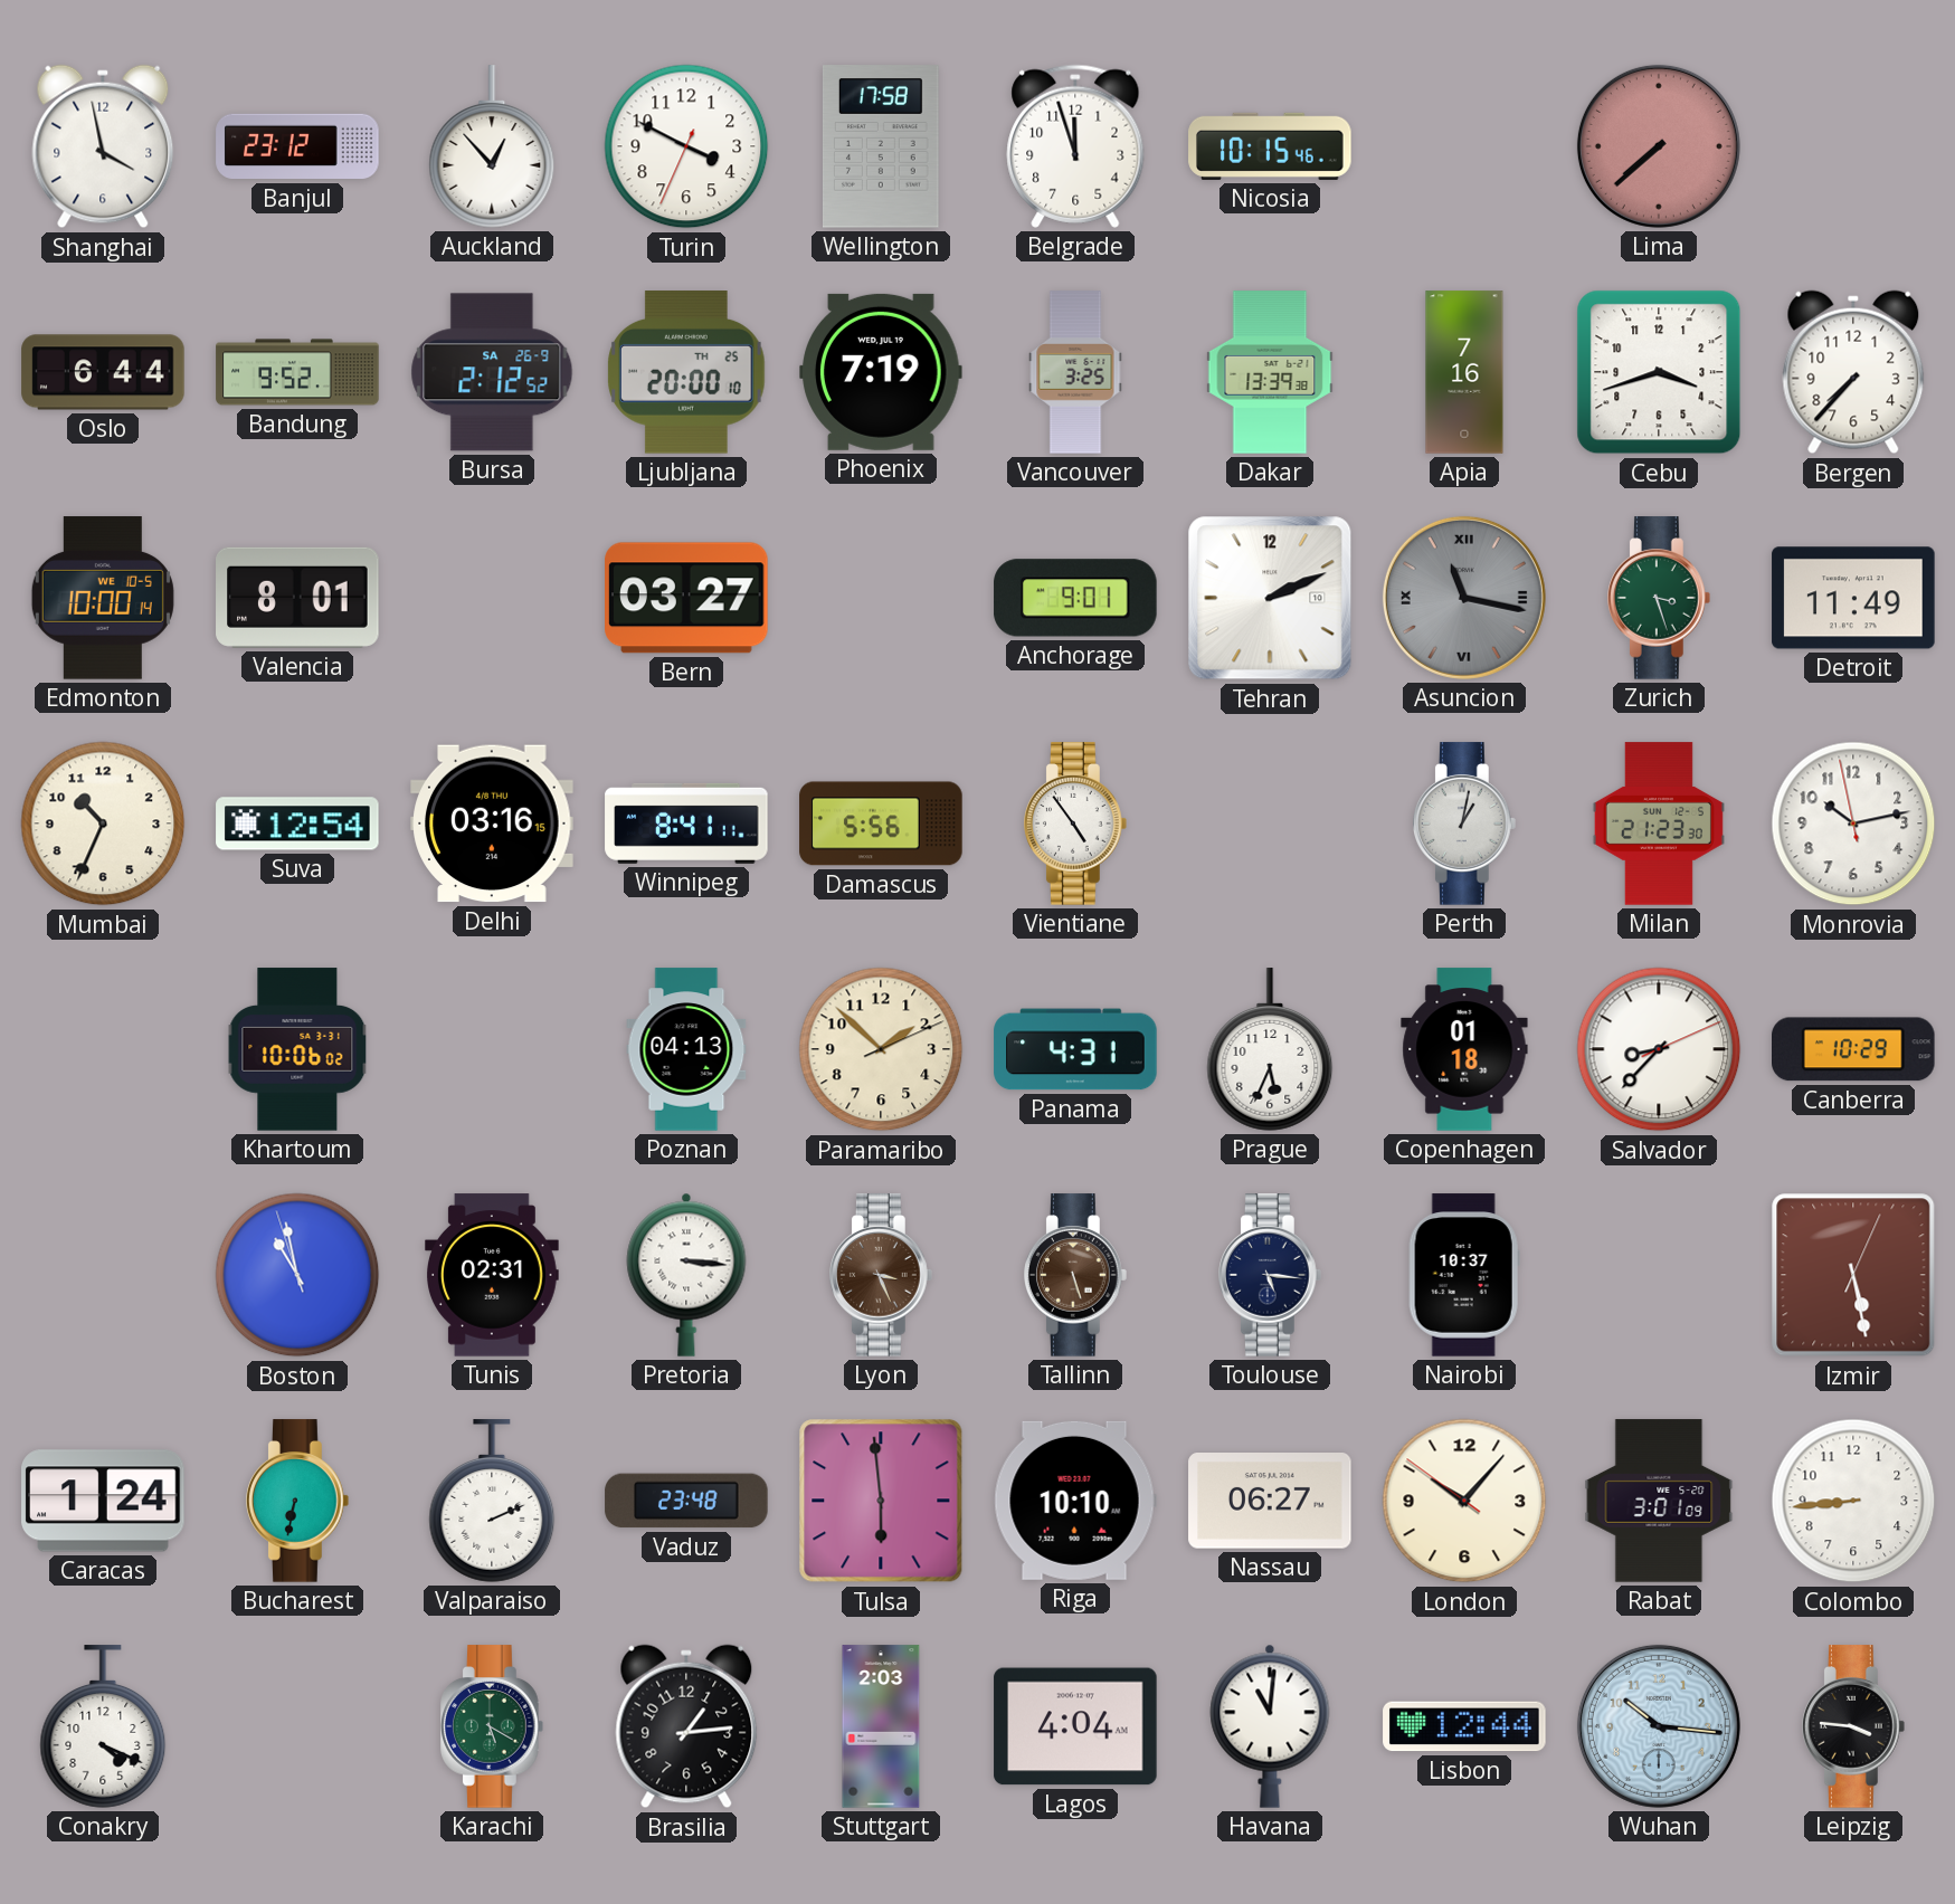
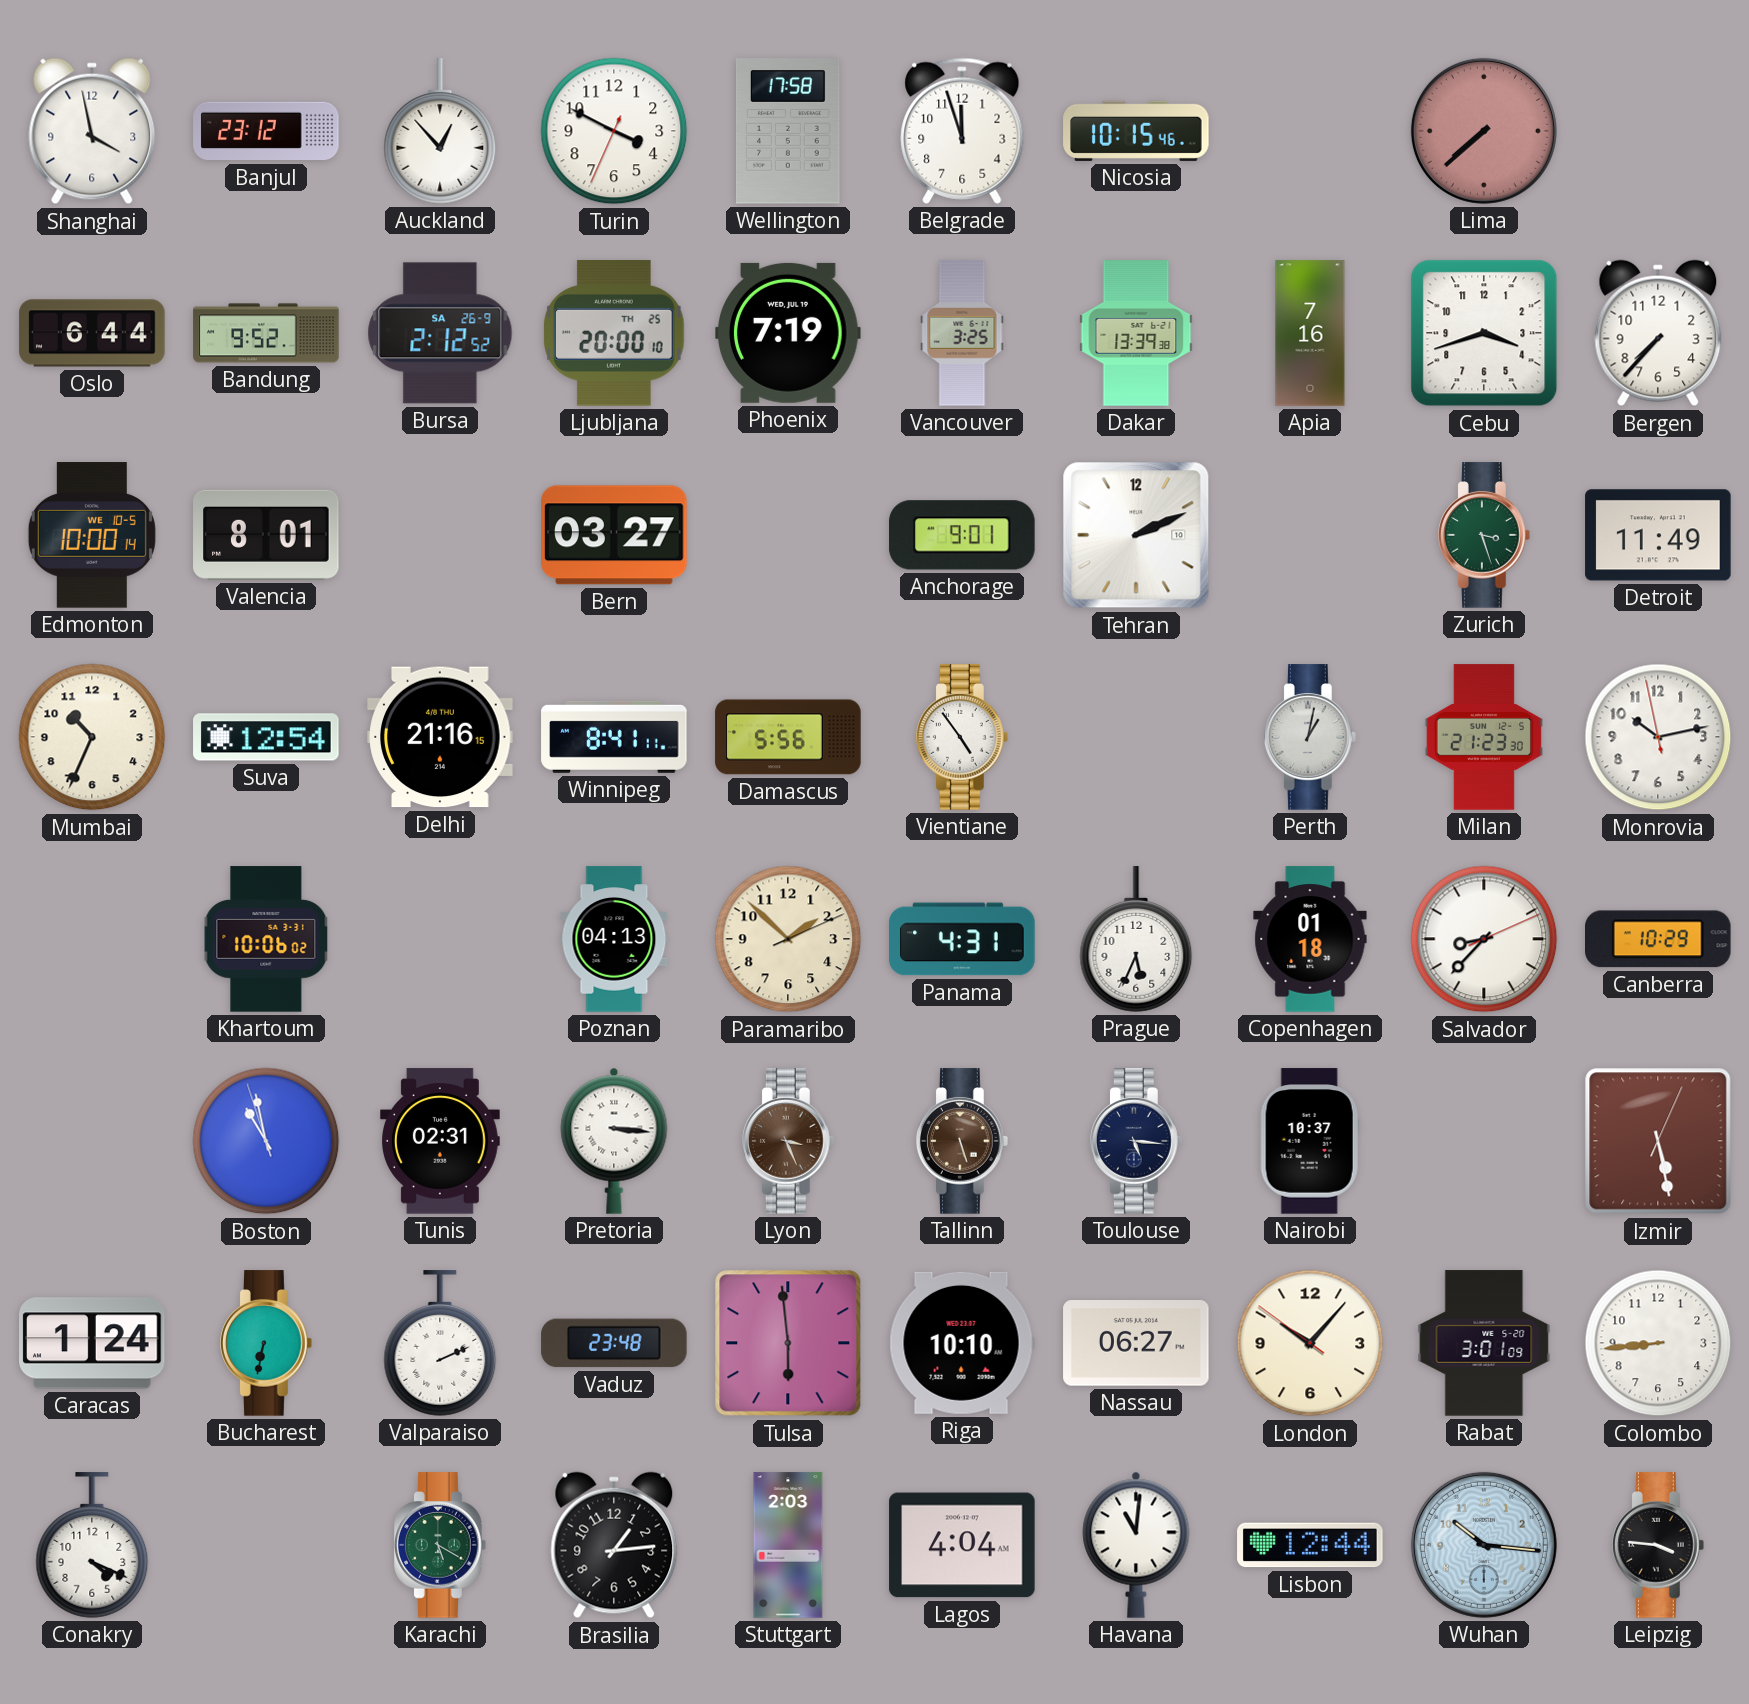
Asuncion: 11:17 -> none
Delhi: 03:16 -> 21:16
